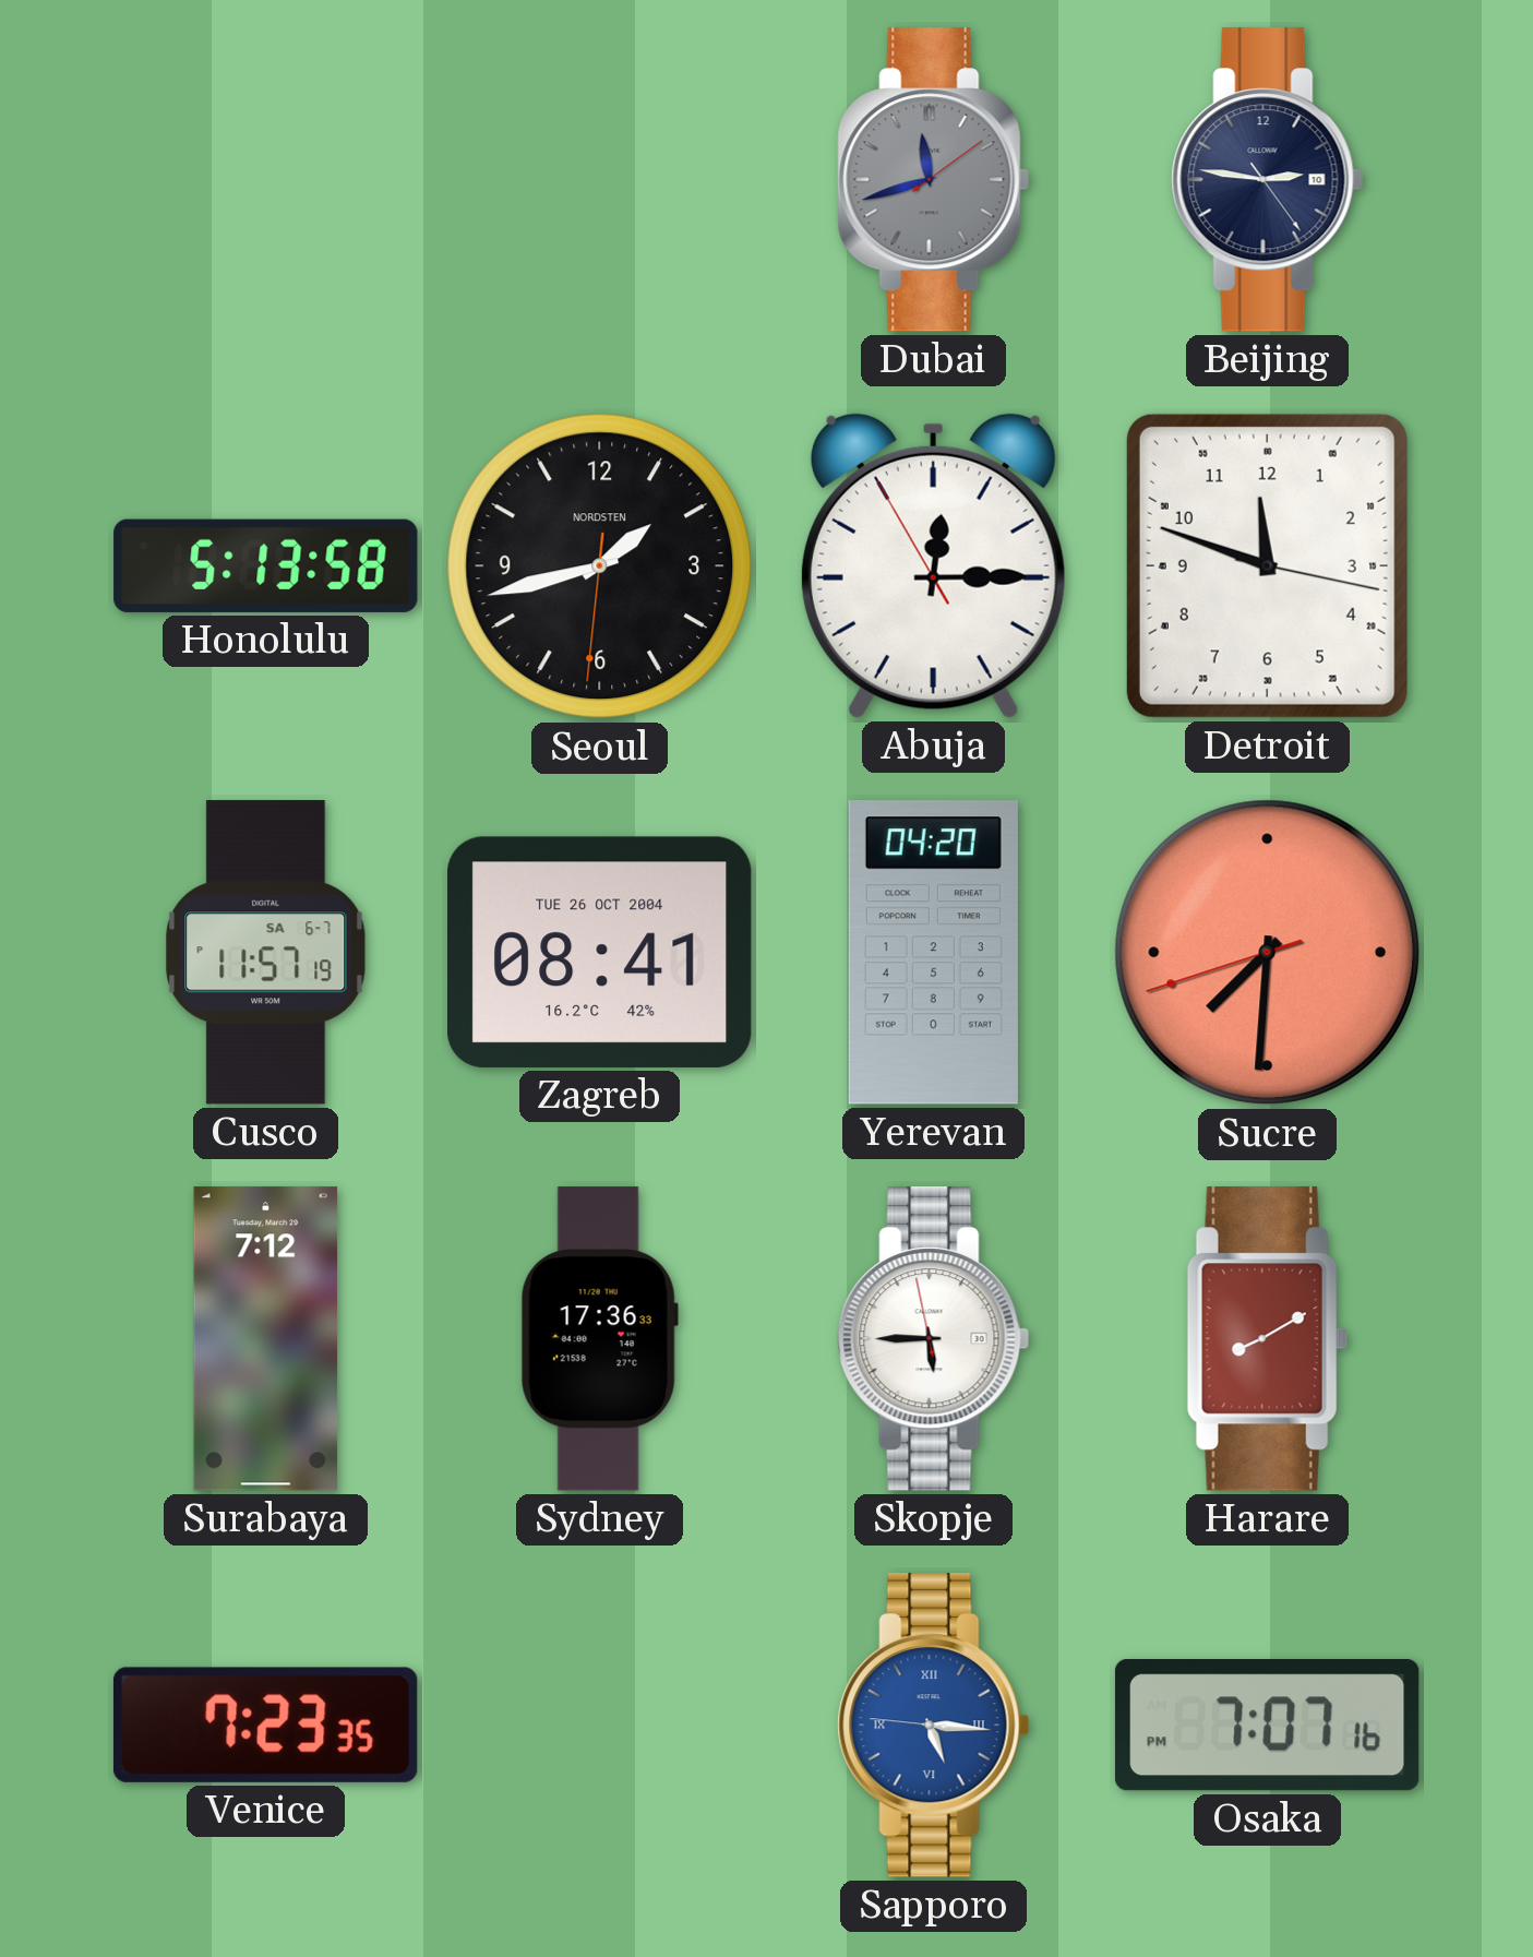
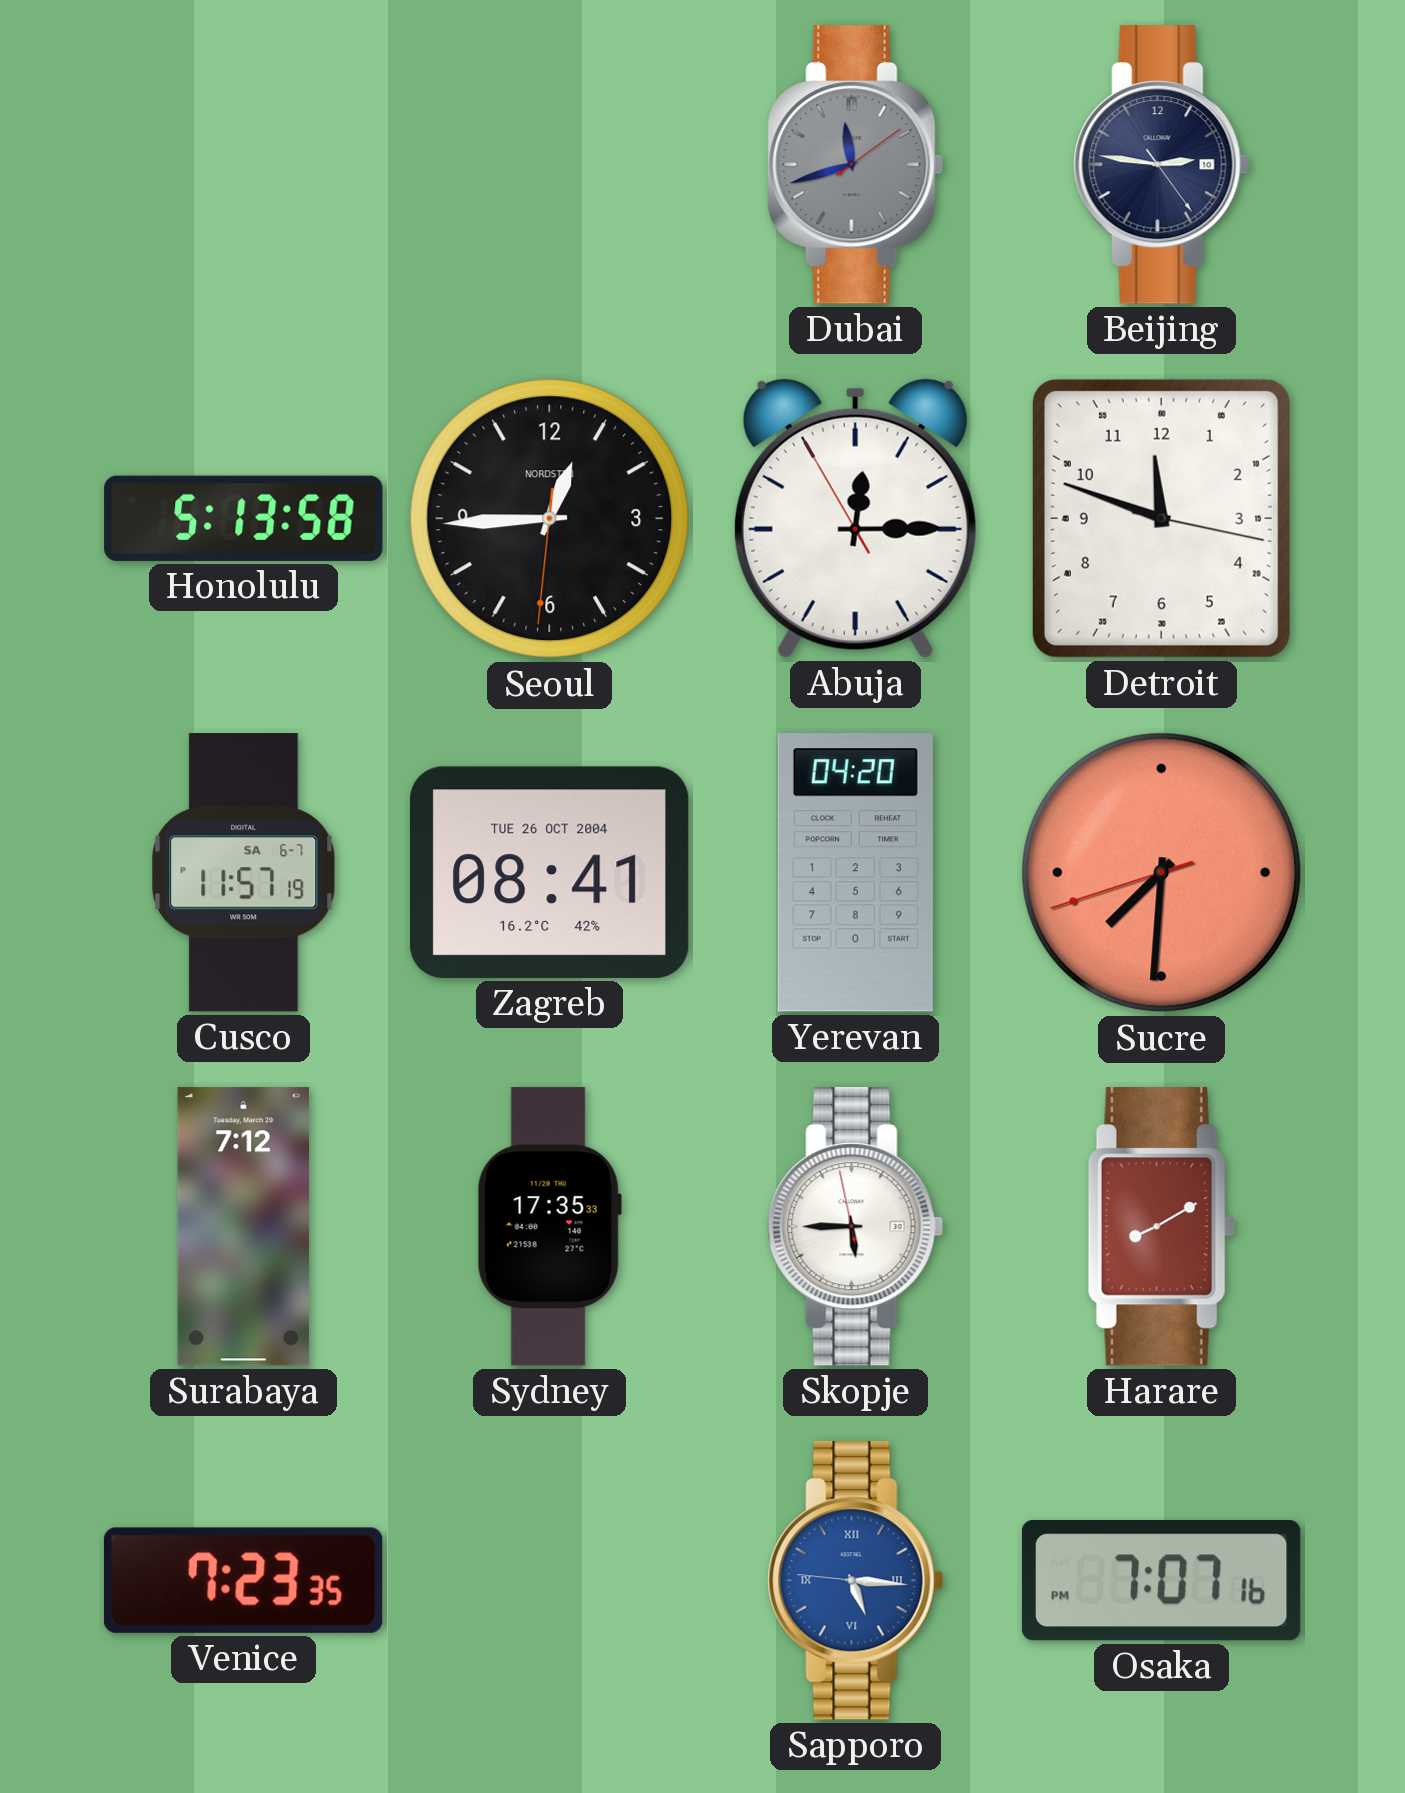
Seoul: 1:42 -> 12:44
Sydney: 17:36 -> 17:35
